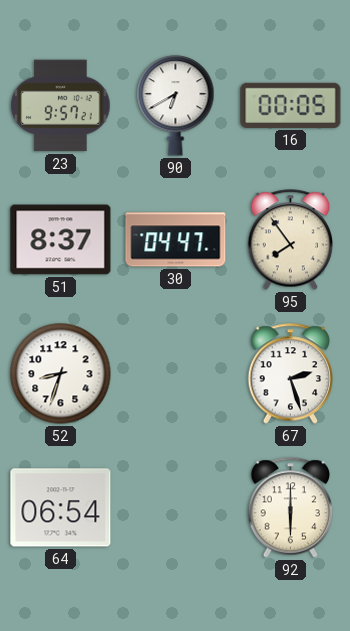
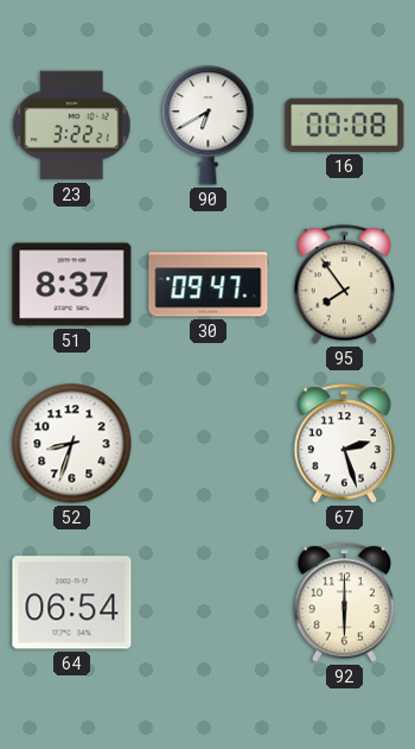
23: 9:57 -> 3:22
16: 00:05 -> 00:08
30: 04:47 -> 09:47
